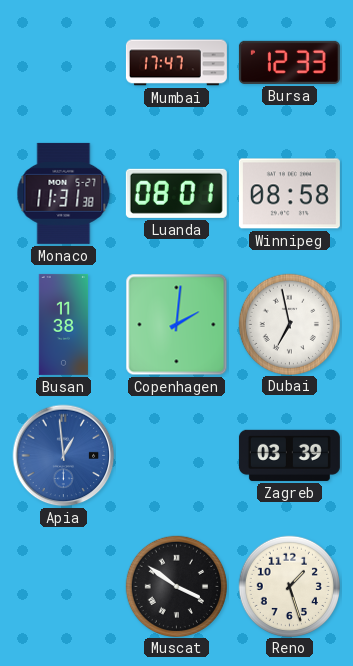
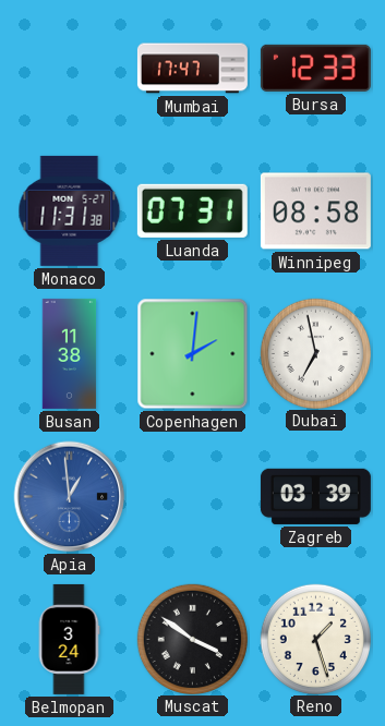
Luanda: 08:01 -> 07:31
Belmopan: none -> 3:24
